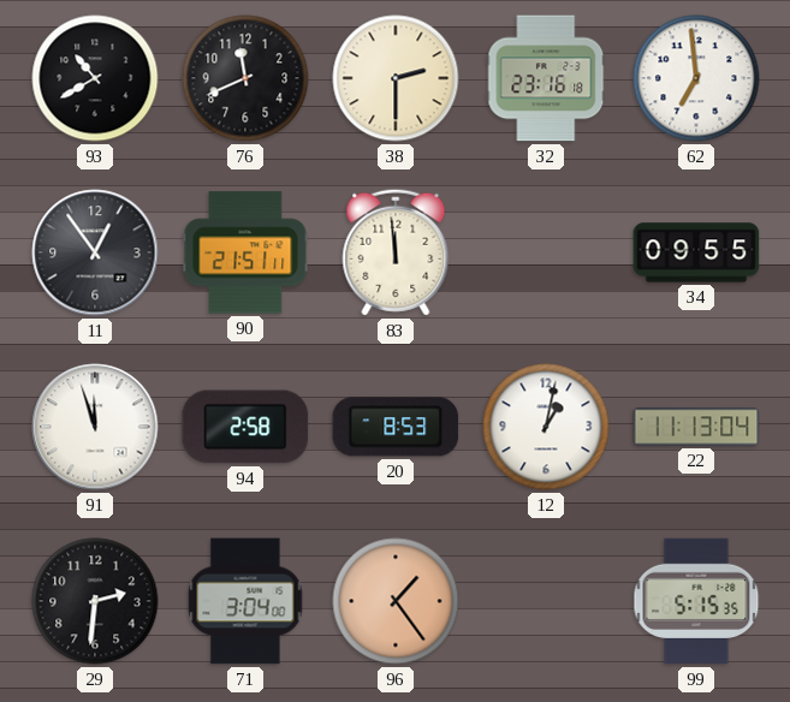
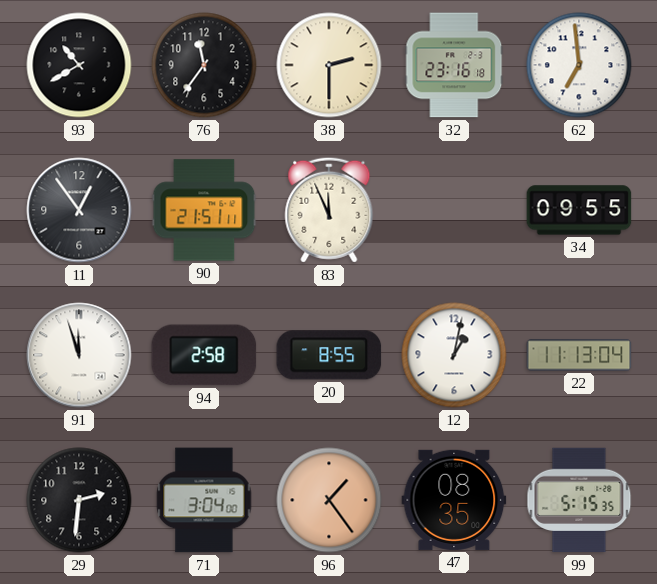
76: 11:41 -> 11:36
83: 11:59 -> 11:56
20: 8:53 -> 8:55
47: none -> 08:35
